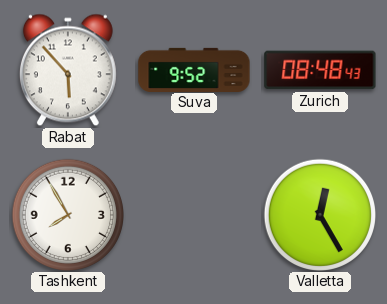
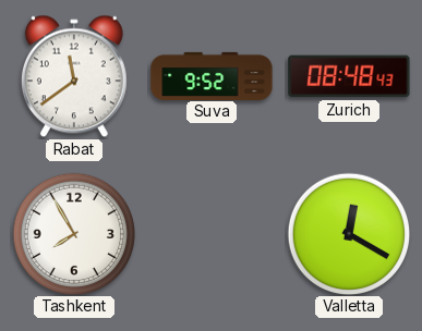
Rabat: 5:53 -> 11:39
Valletta: 12:25 -> 12:20
